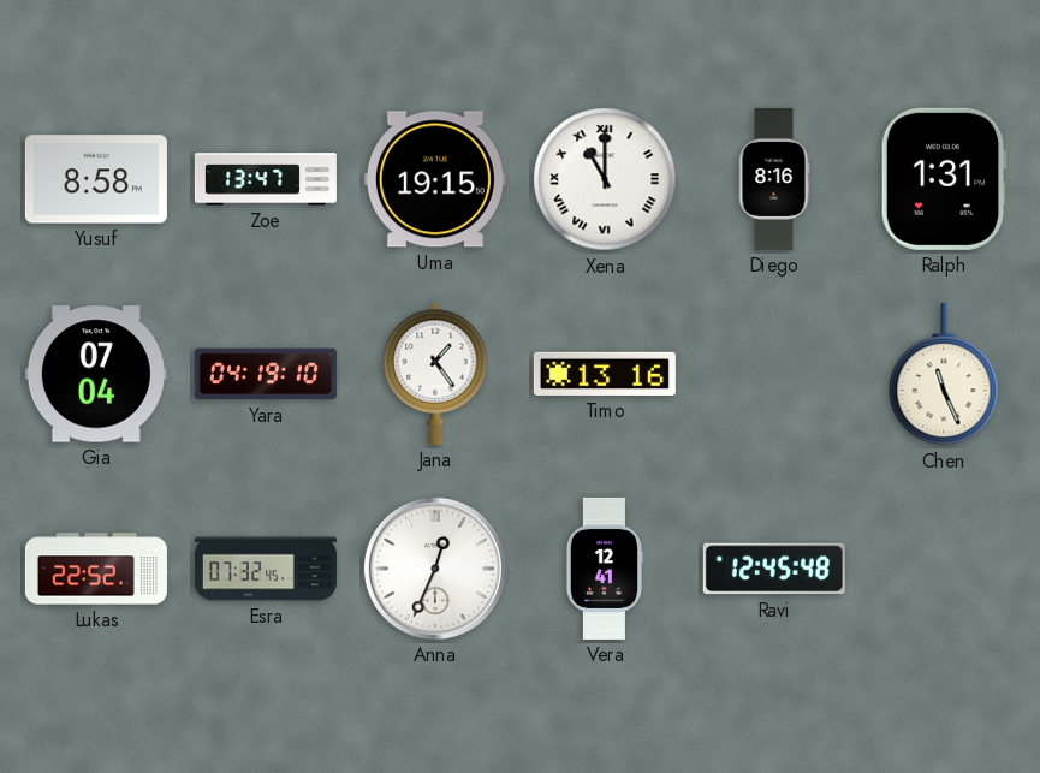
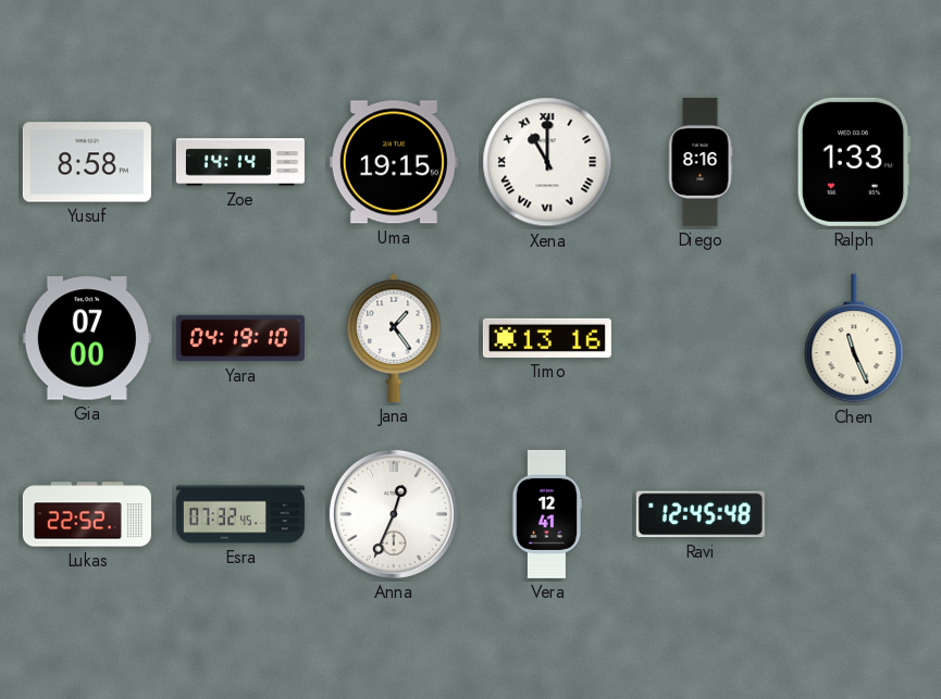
Zoe: 13:47 -> 14:14
Ralph: 1:31 -> 1:33
Gia: 07:04 -> 07:00
